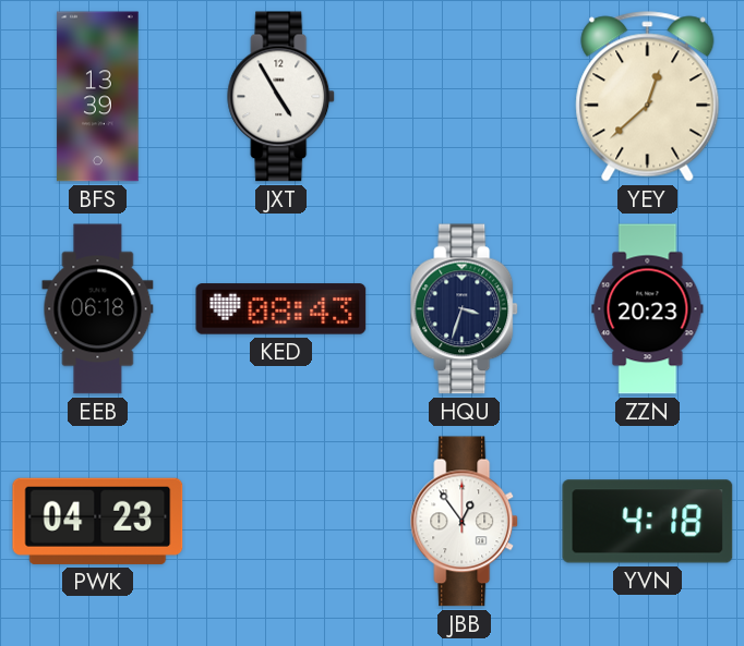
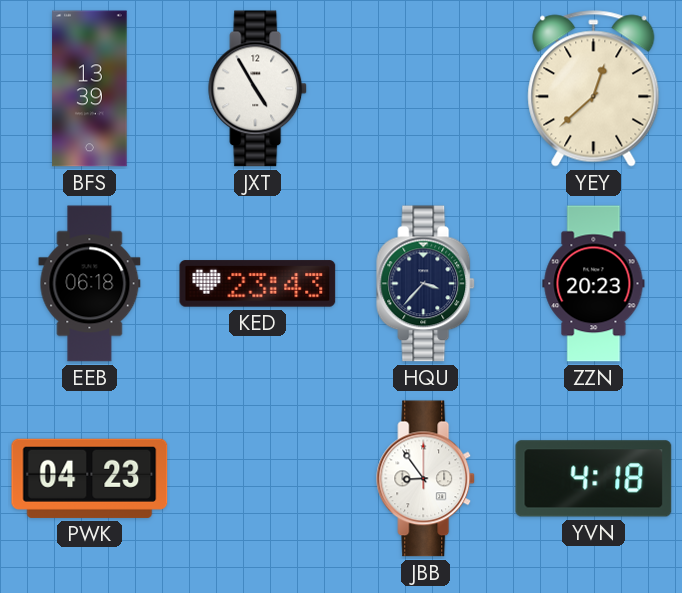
KED: 08:43 -> 23:43
HQU: 3:33 -> 3:37
JBB: 12:54 -> 8:54
